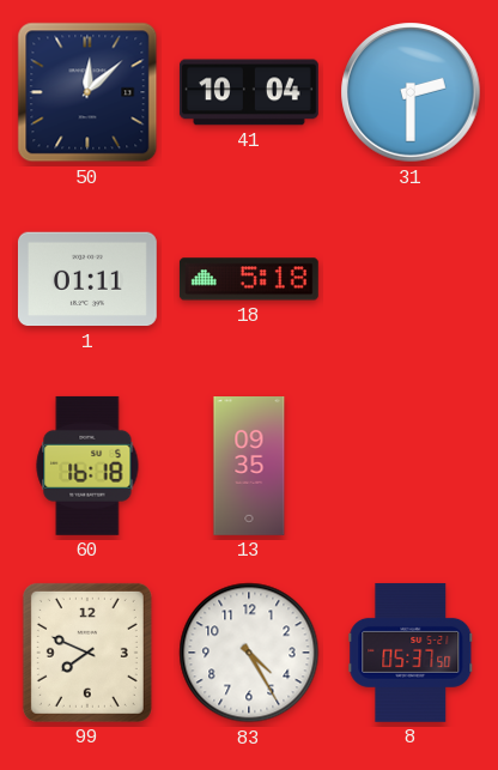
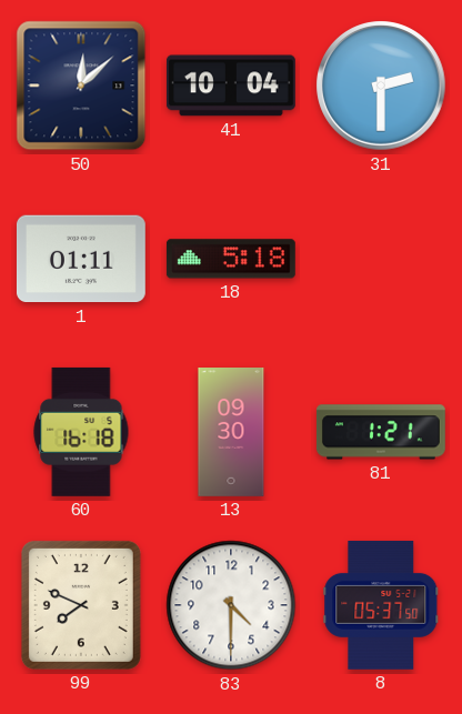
13: 09:35 -> 09:30
81: none -> 1:21
83: 4:25 -> 4:30
